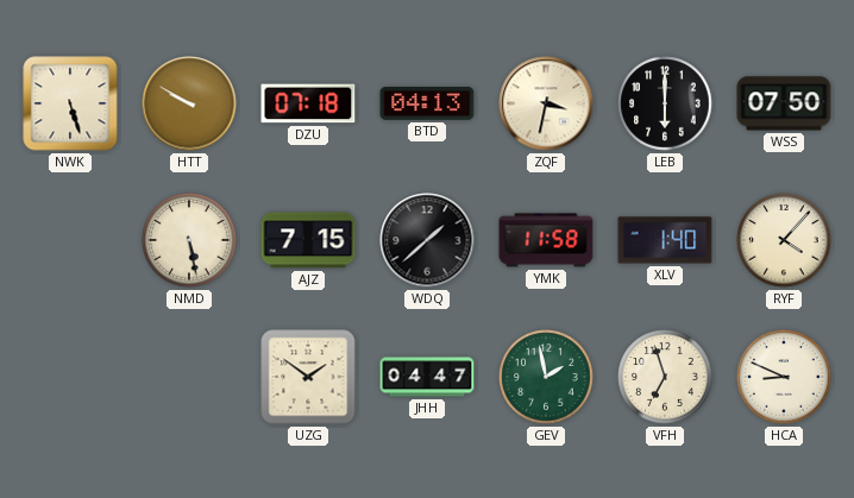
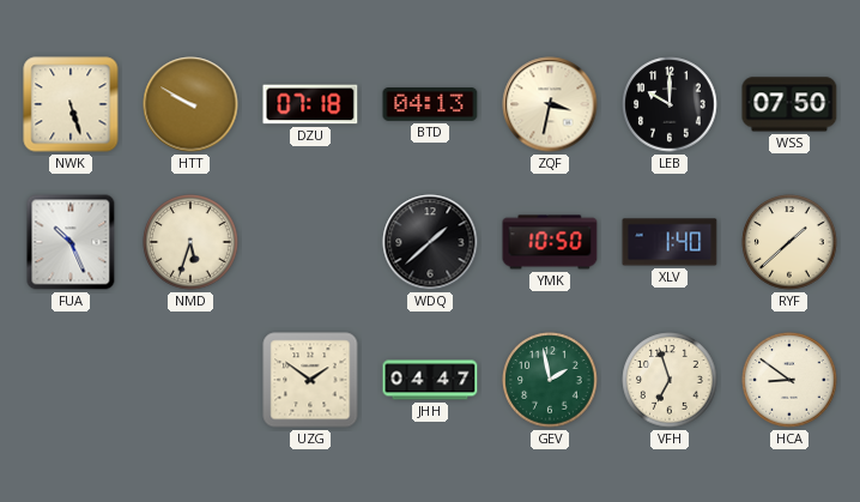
LEB: 6:00 -> 10:00
FUA: none -> 10:26
NMD: 5:28 -> 5:33
AJZ: 7:15 -> none
YMK: 11:58 -> 10:50
RYF: 4:07 -> 1:38
HCA: 8:49 -> 8:51
